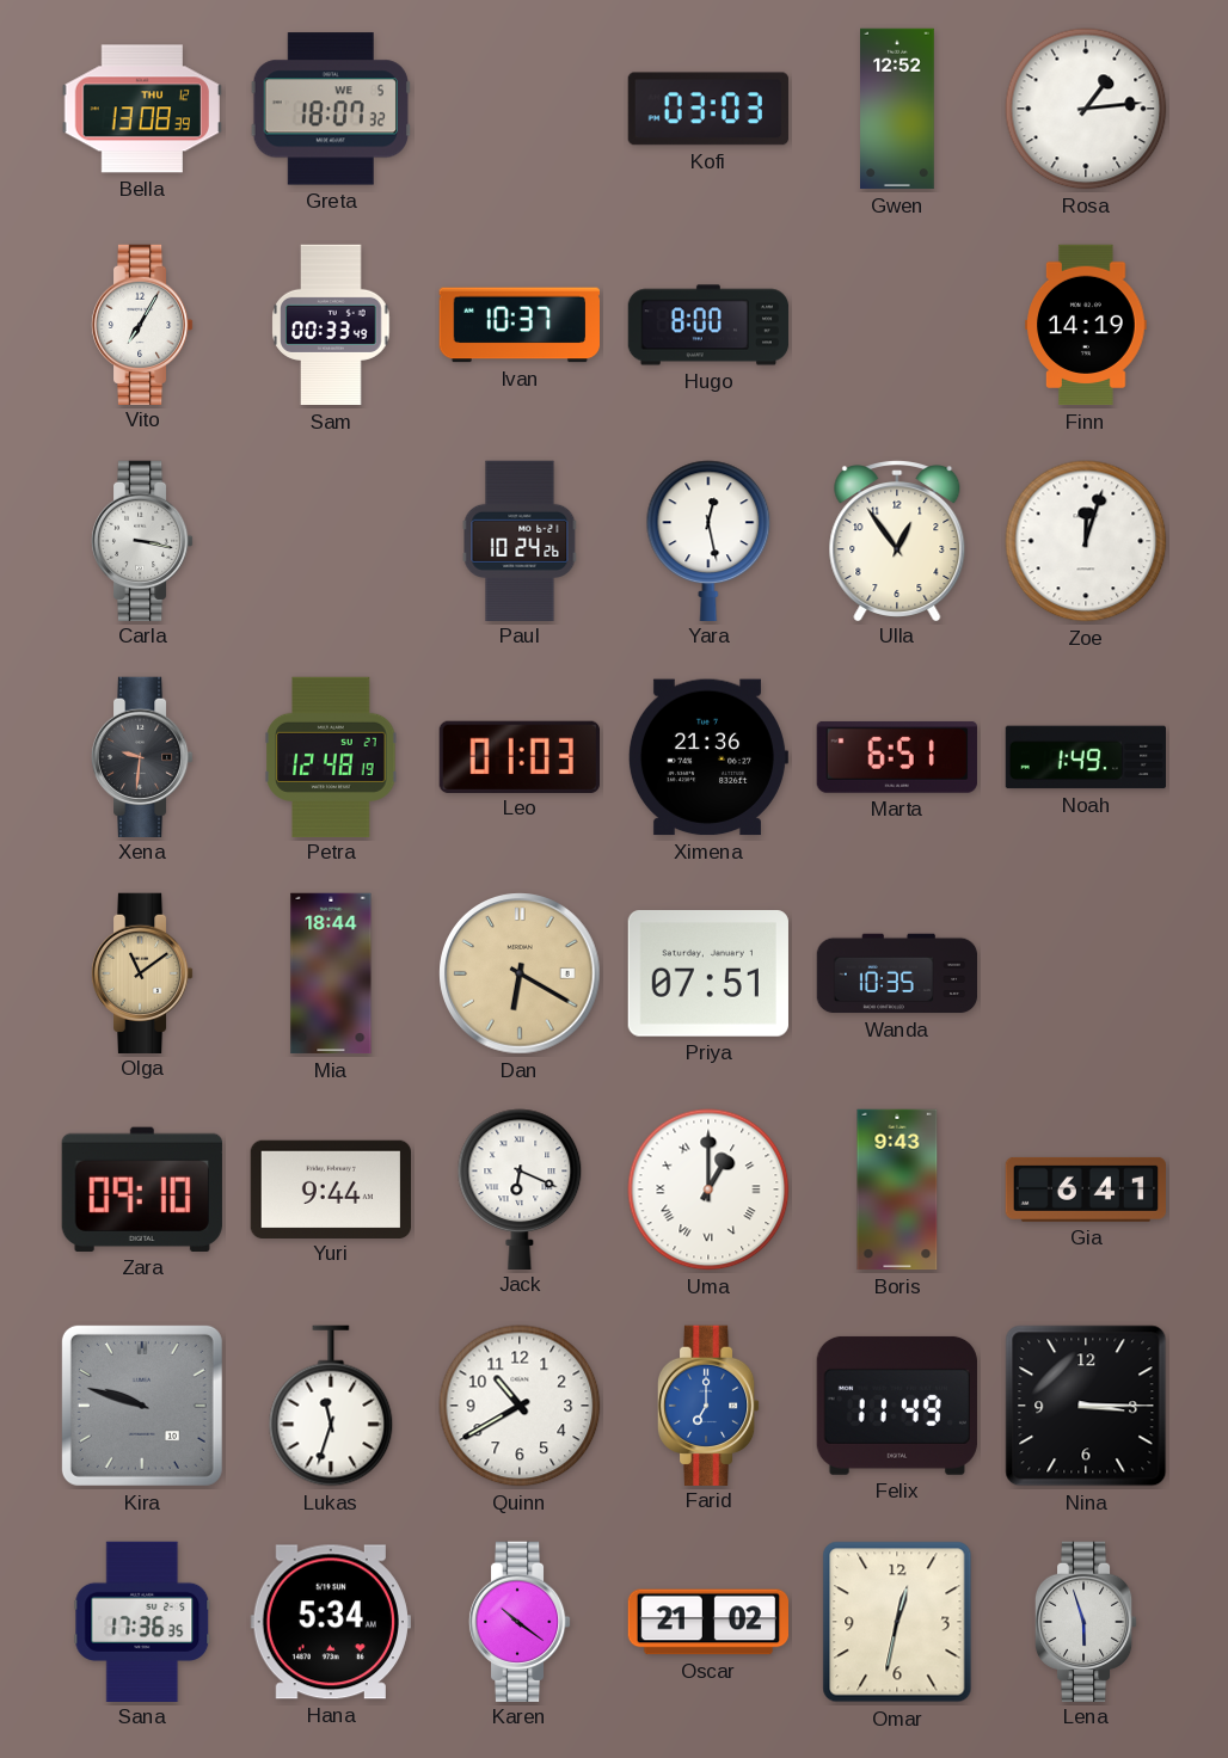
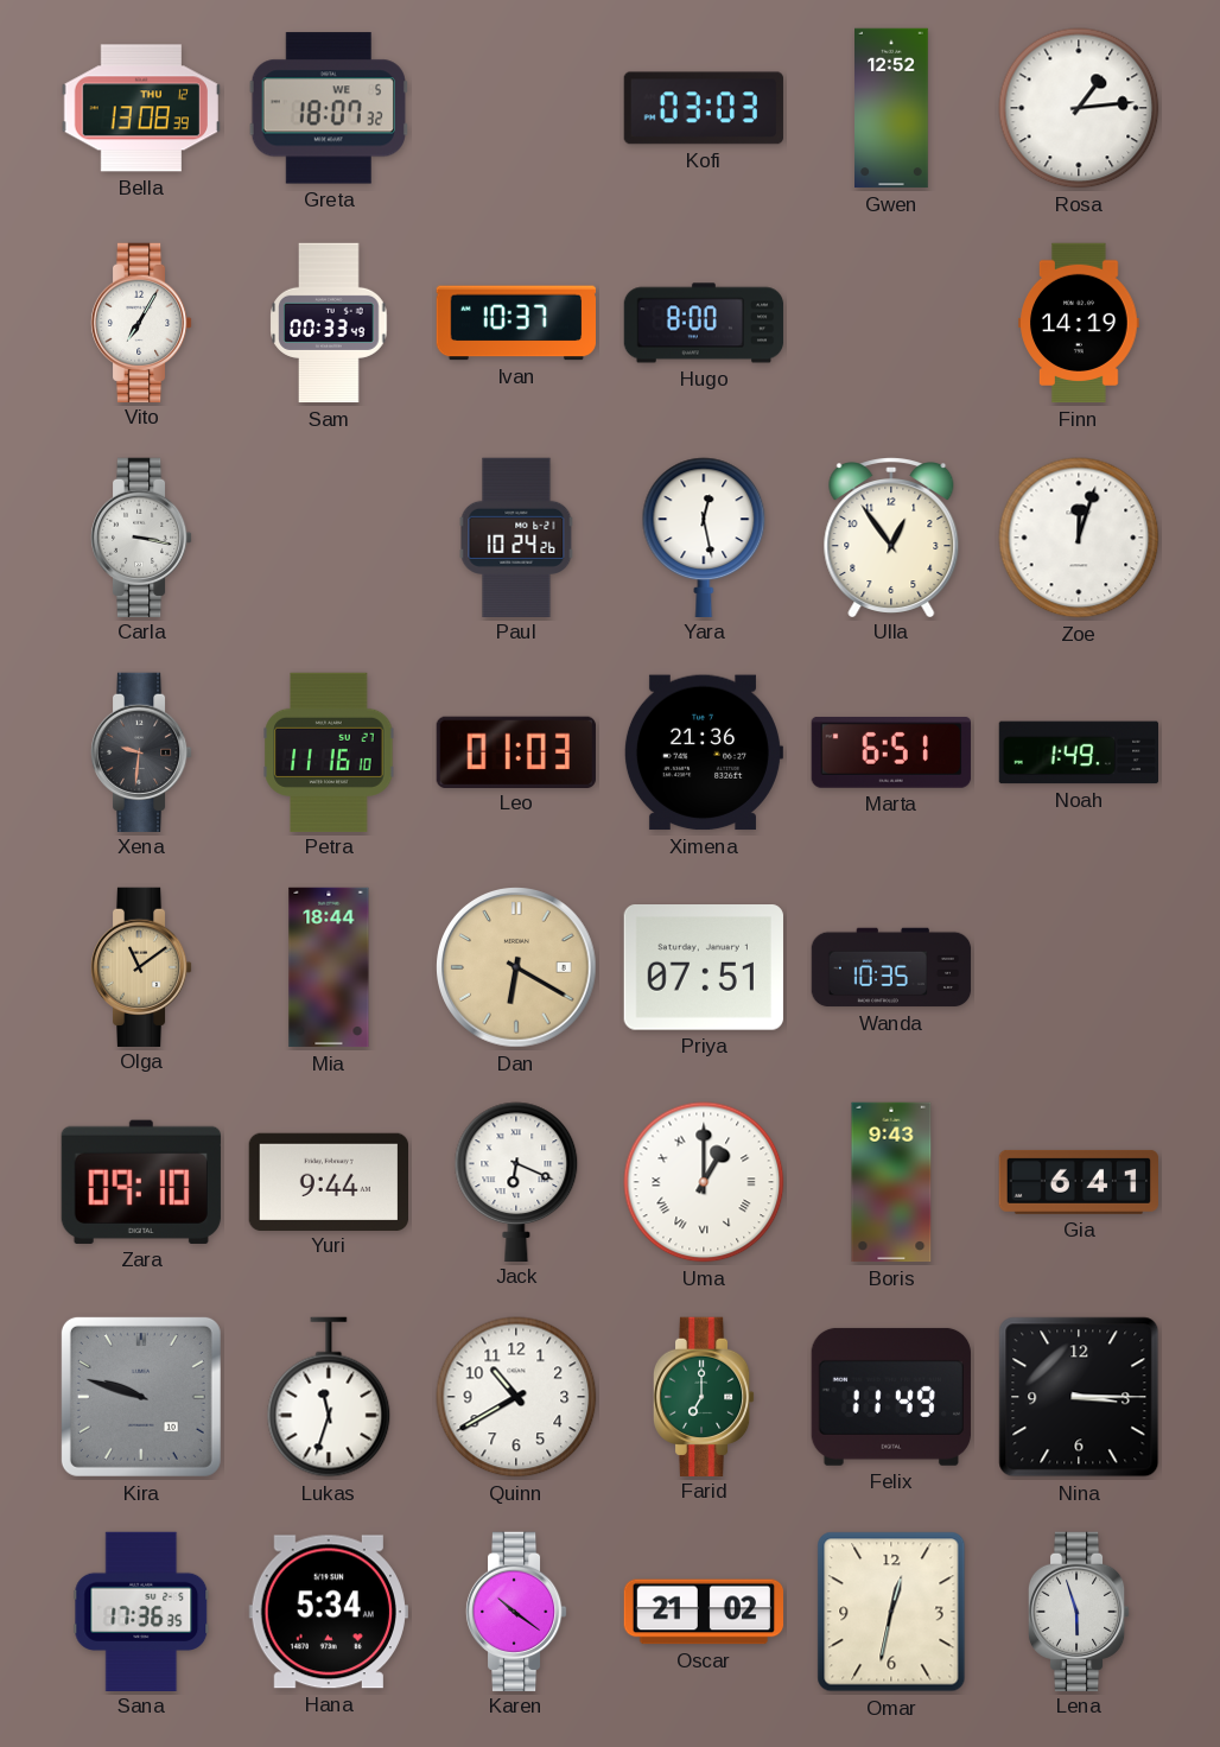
Petra: 12:48 -> 11:16
Farid dial: blue -> green
